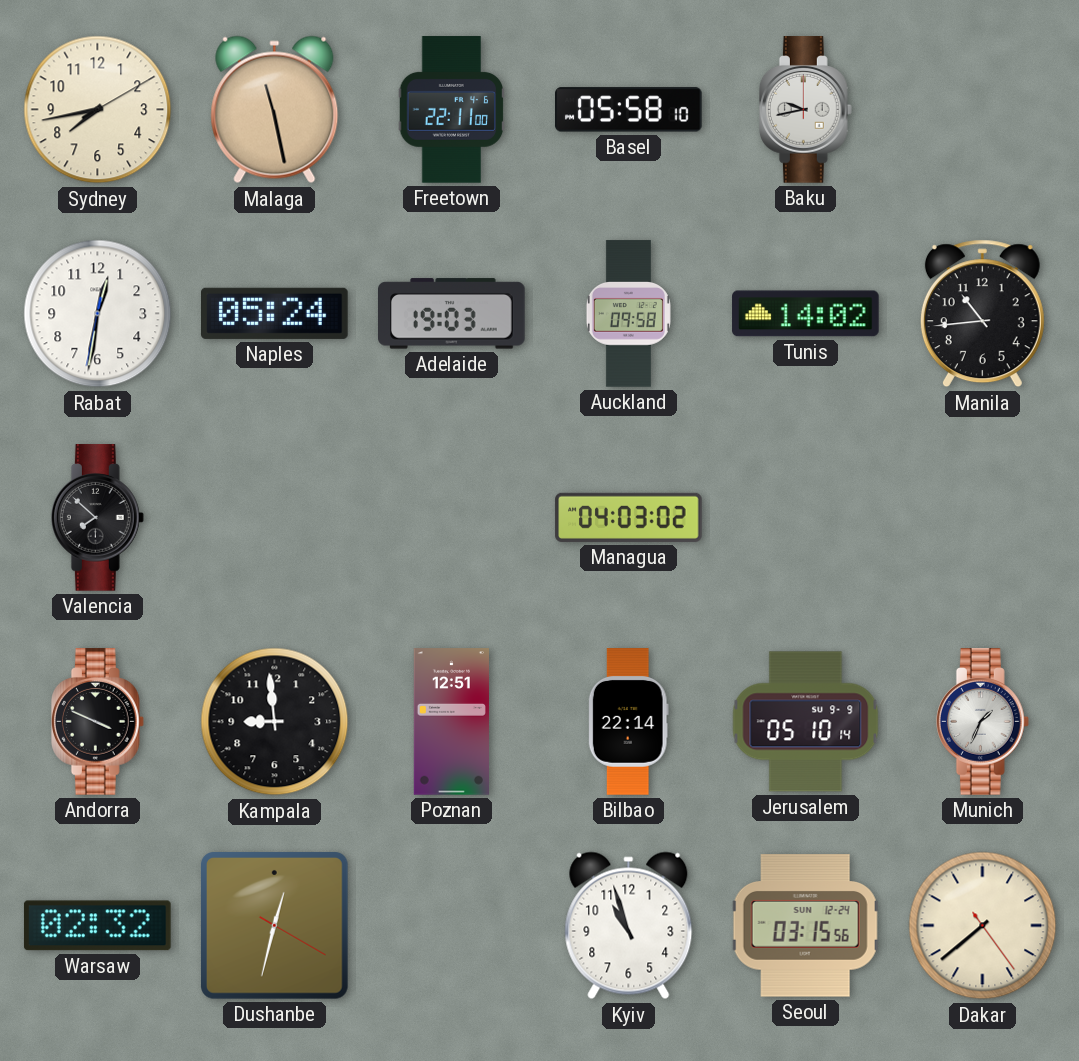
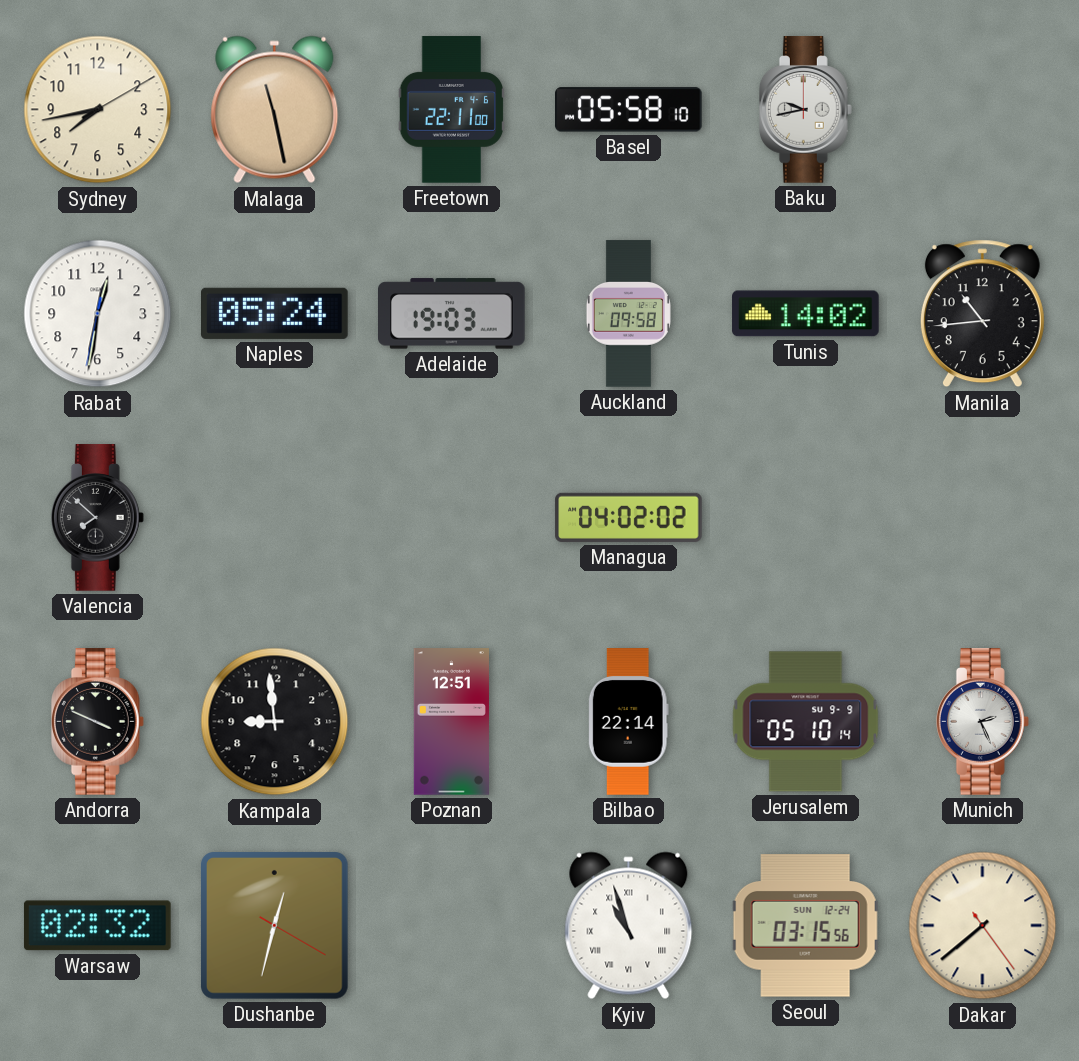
Managua: 04:03 -> 04:02
Munich: 1:34 -> 2:26
Kyiv numerals: Arabic -> Roman
